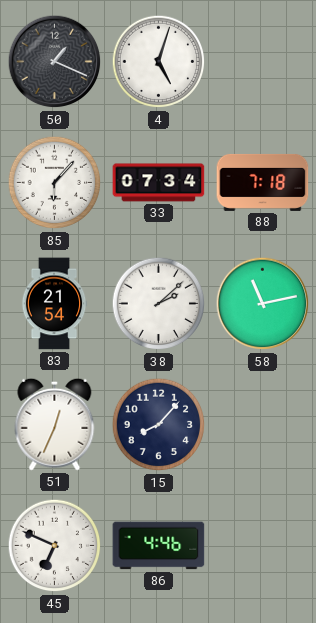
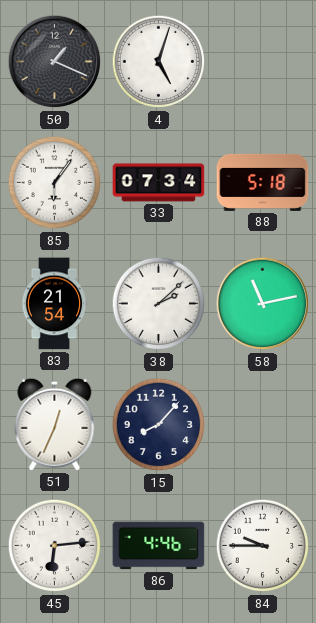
85: 6:07 -> 6:06
88: 7:18 -> 5:18
45: 6:49 -> 6:14
84: none -> 9:45
